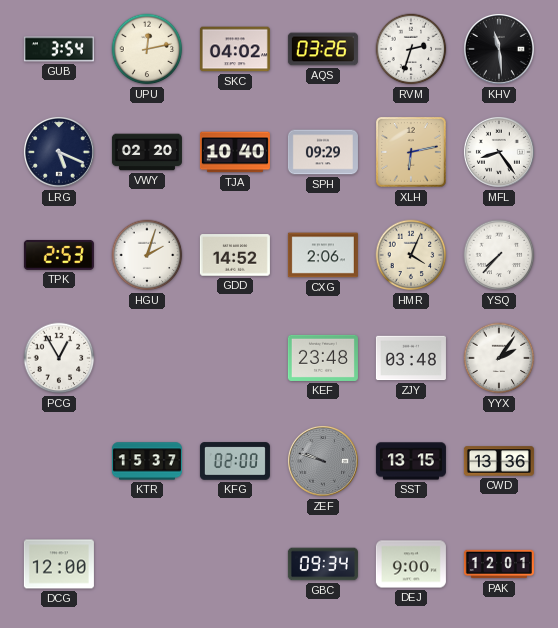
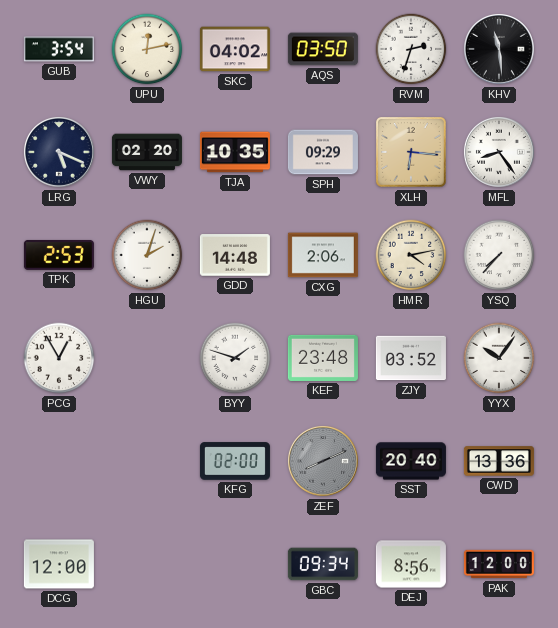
AQS: 03:26 -> 03:50
TJA: 10:40 -> 10:35
XLH: 6:13 -> 6:16
GDD: 14:52 -> 14:48
HMR: 4:04 -> 4:13
BYY: none -> 1:48
ZJY: 03:48 -> 03:52
YYX: 2:06 -> 10:06
KTR: 15:37 -> none
ZEF: 9:48 -> 8:11
SST: 13:15 -> 20:40
DEJ: 9:00 -> 8:56
PAK: 12:01 -> 12:00
